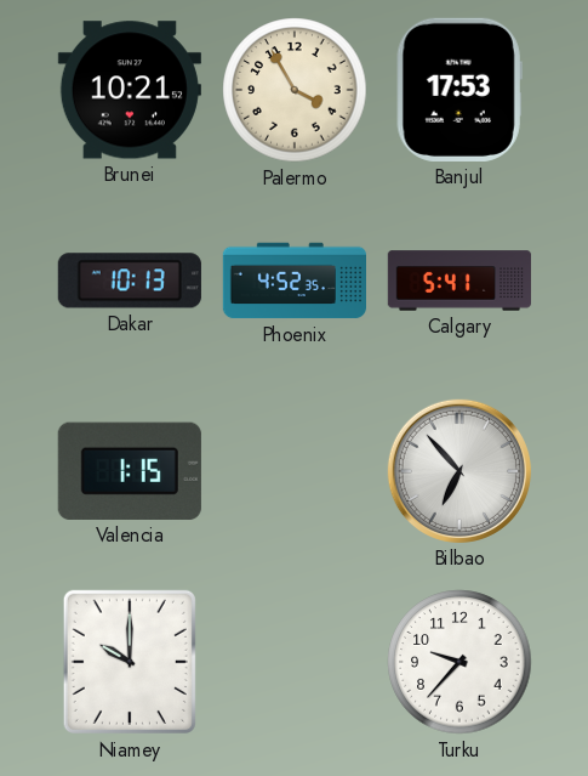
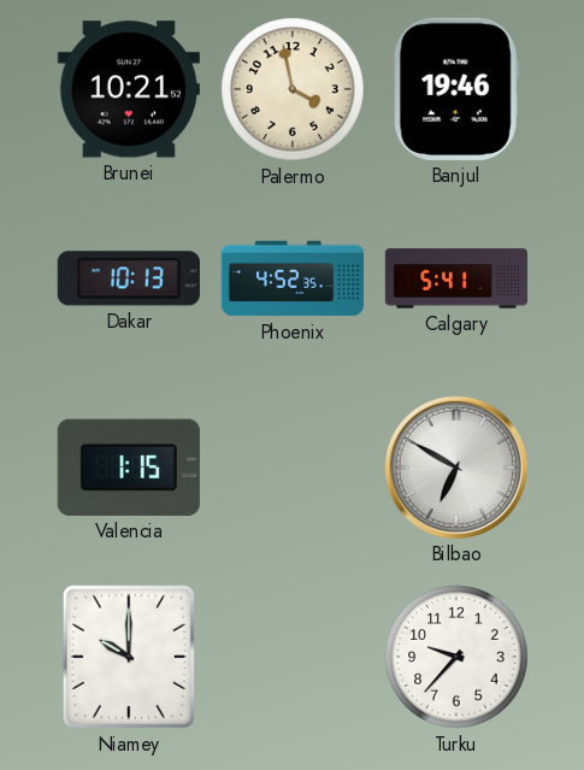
Palermo: 3:55 -> 3:58
Banjul: 17:53 -> 19:46
Bilbao: 6:53 -> 6:50
